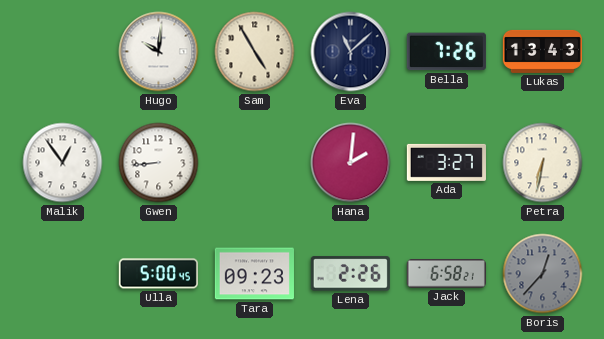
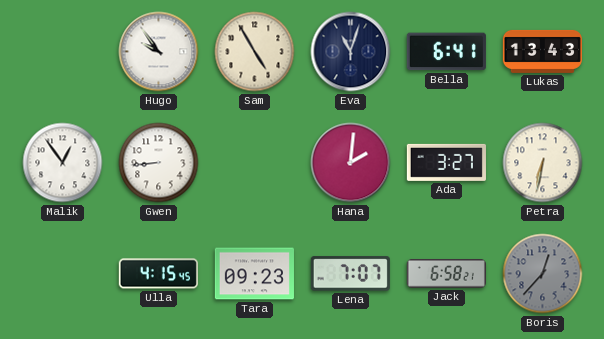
Hugo: 10:01 -> 9:54
Eva: 11:08 -> 11:03
Bella: 7:26 -> 6:41
Ulla: 5:00 -> 4:15
Lena: 2:26 -> 7:07
